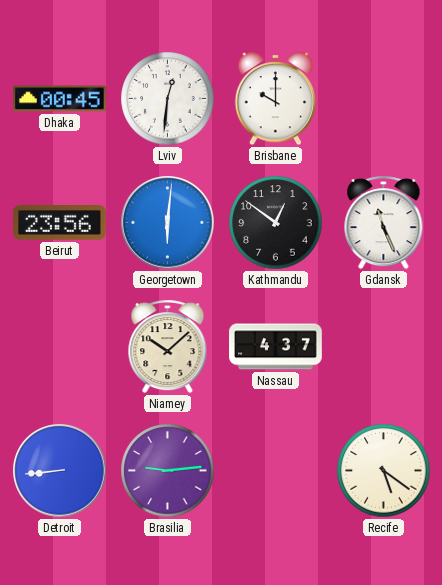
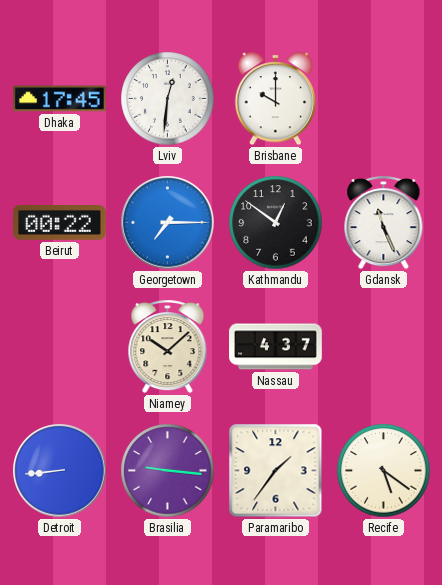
Dhaka: 00:45 -> 17:45
Beirut: 23:56 -> 00:22
Georgetown: 6:01 -> 7:15
Brasilia: 9:14 -> 9:16
Paramaribo: none -> 1:36
